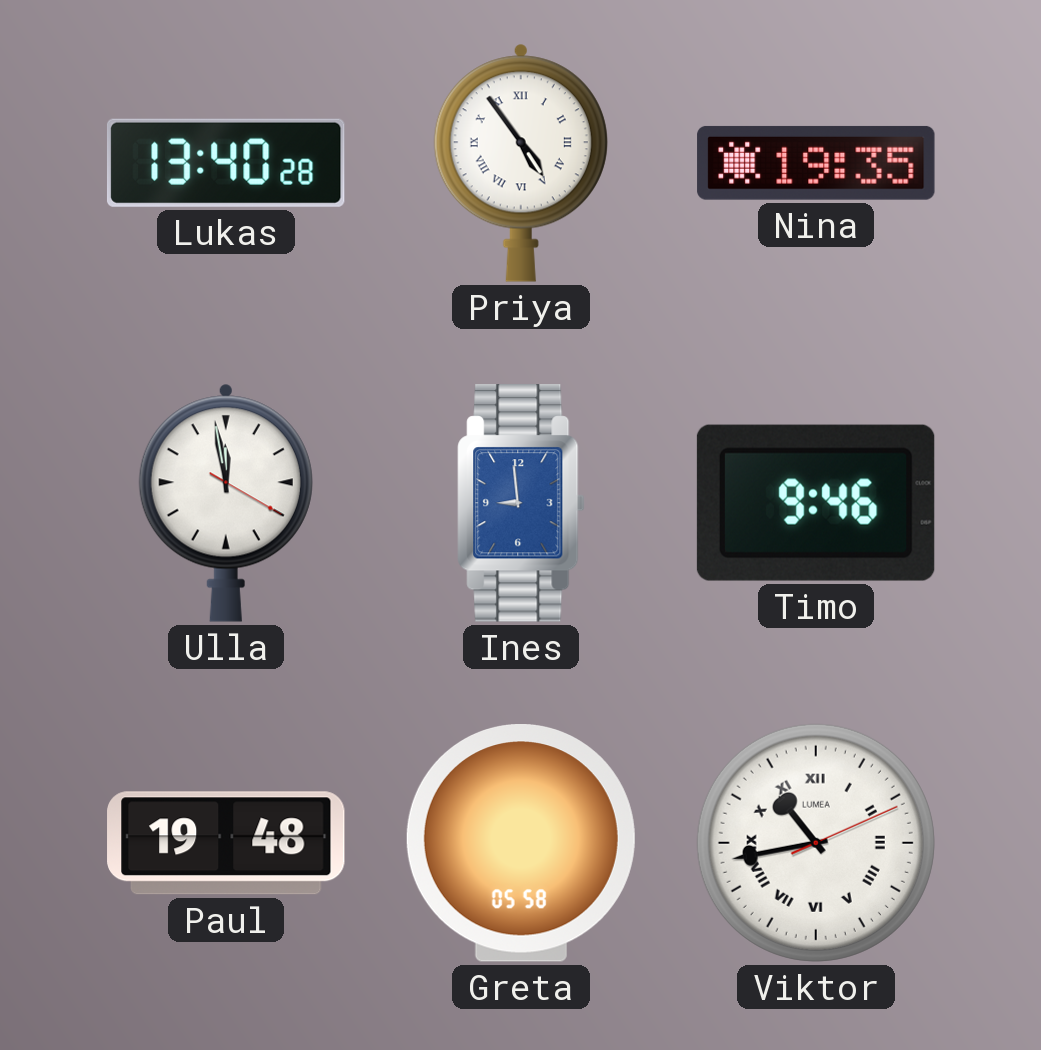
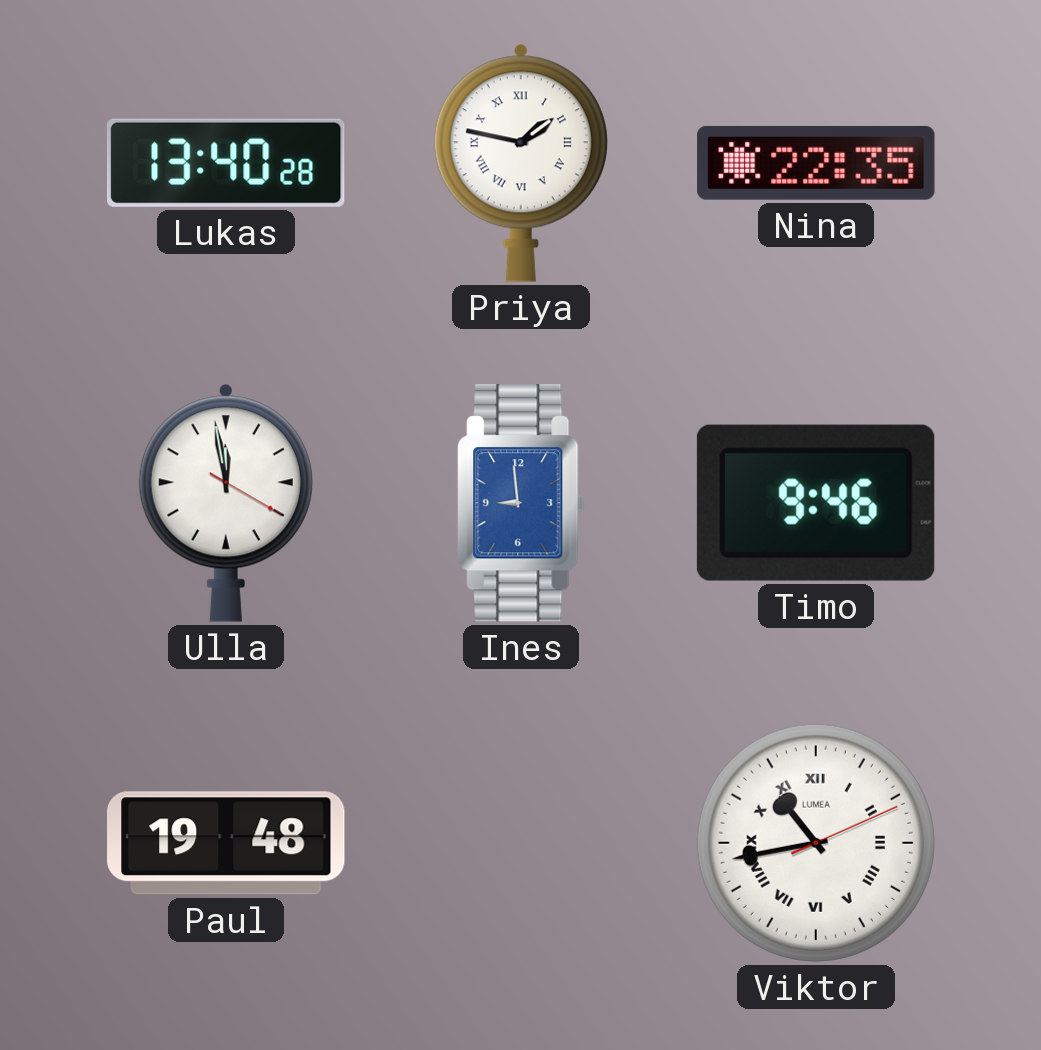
Priya: 4:54 -> 1:47
Nina: 19:35 -> 22:35
Greta: 05:58 -> none
